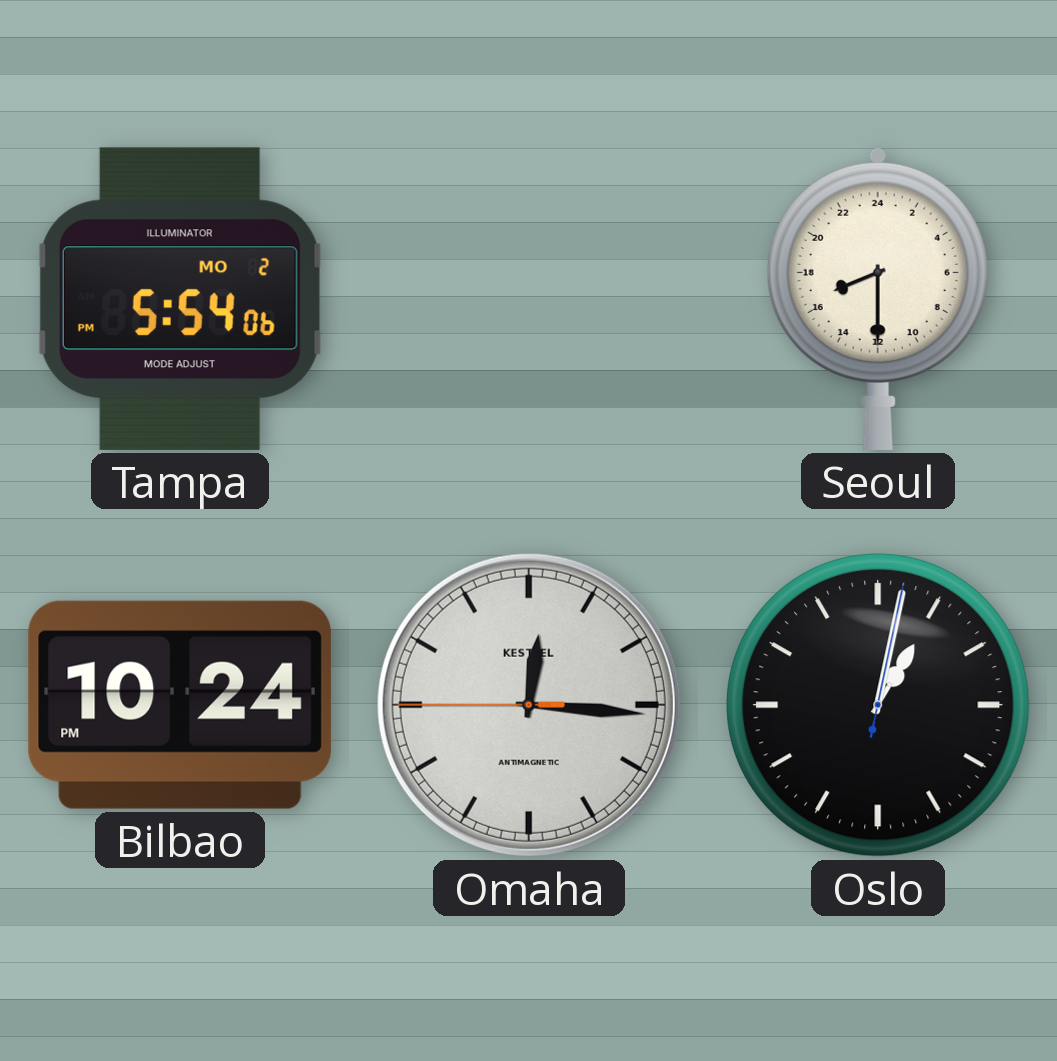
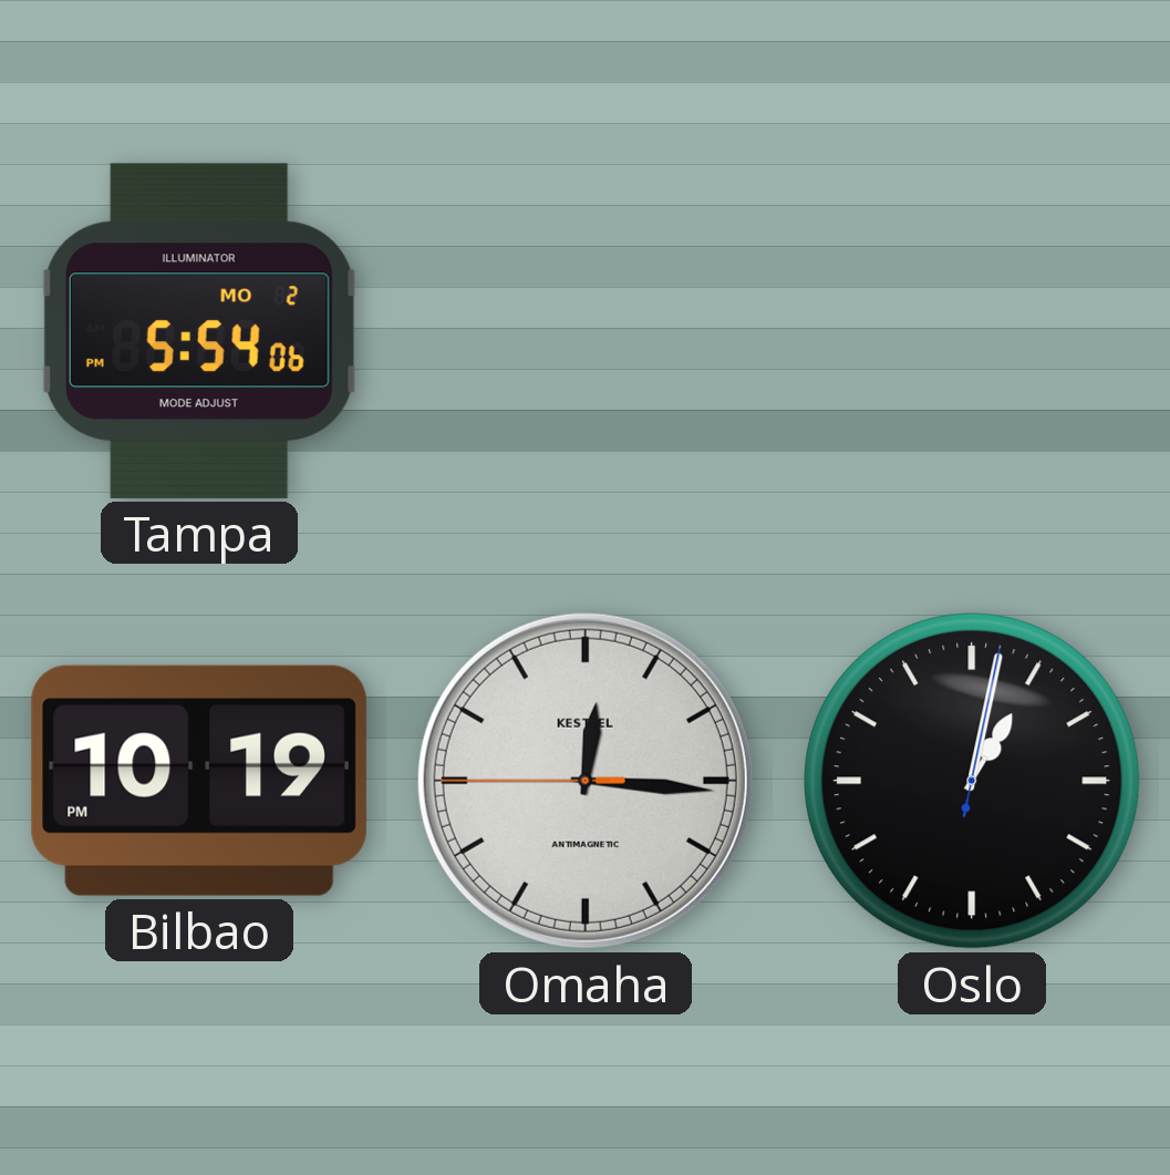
Seoul: 16:30 -> none
Bilbao: 10:24 -> 10:19
